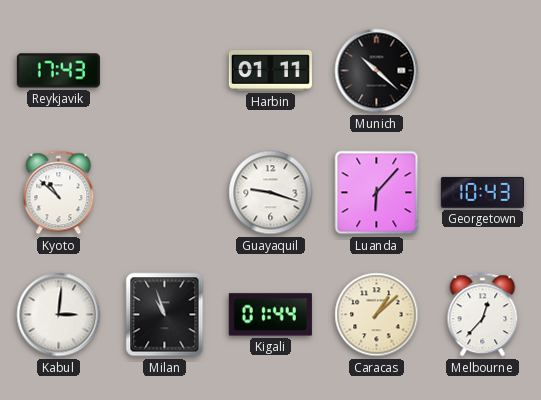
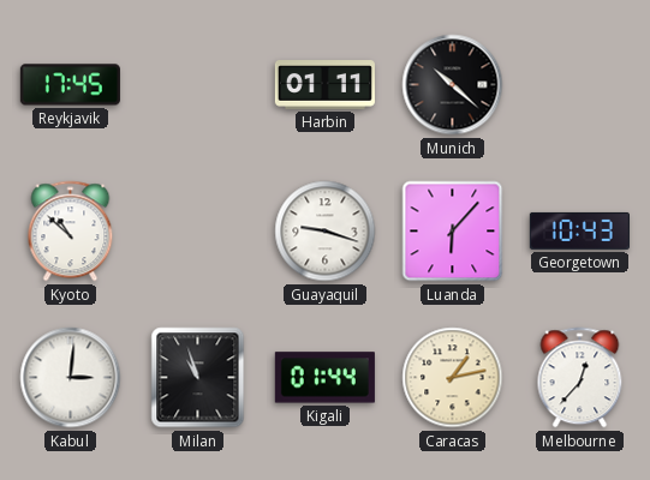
Reykjavik: 17:43 -> 17:45
Caracas: 1:08 -> 1:13
